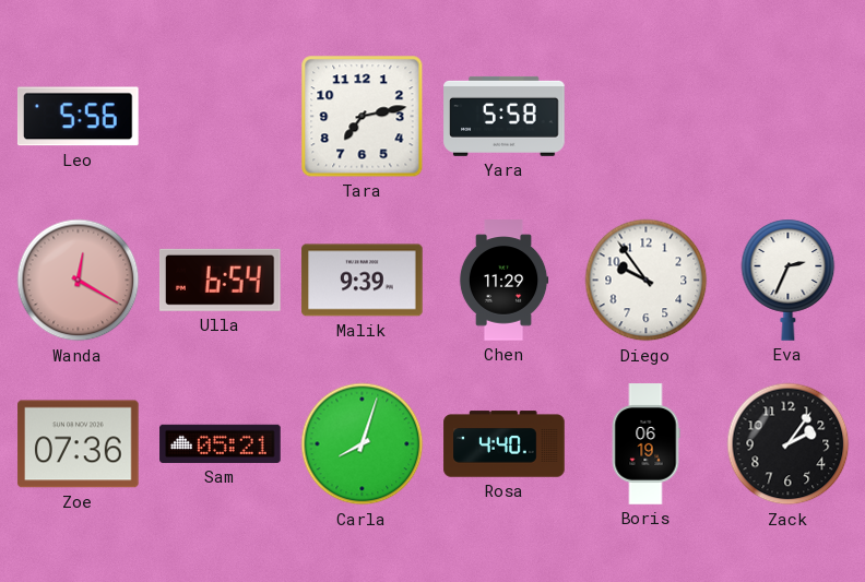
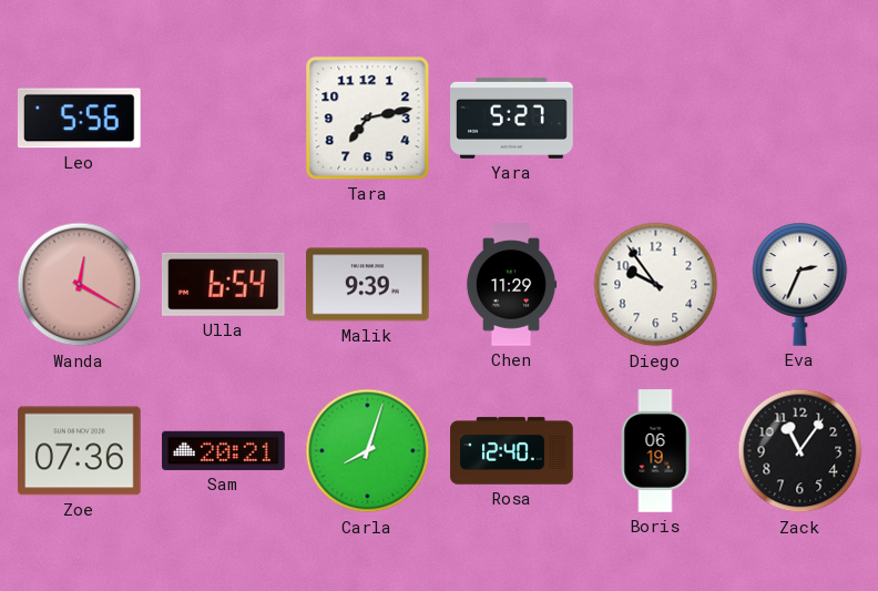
Yara: 5:58 -> 5:27
Sam: 05:21 -> 20:21
Rosa: 4:40 -> 12:40
Zack: 2:06 -> 11:06
